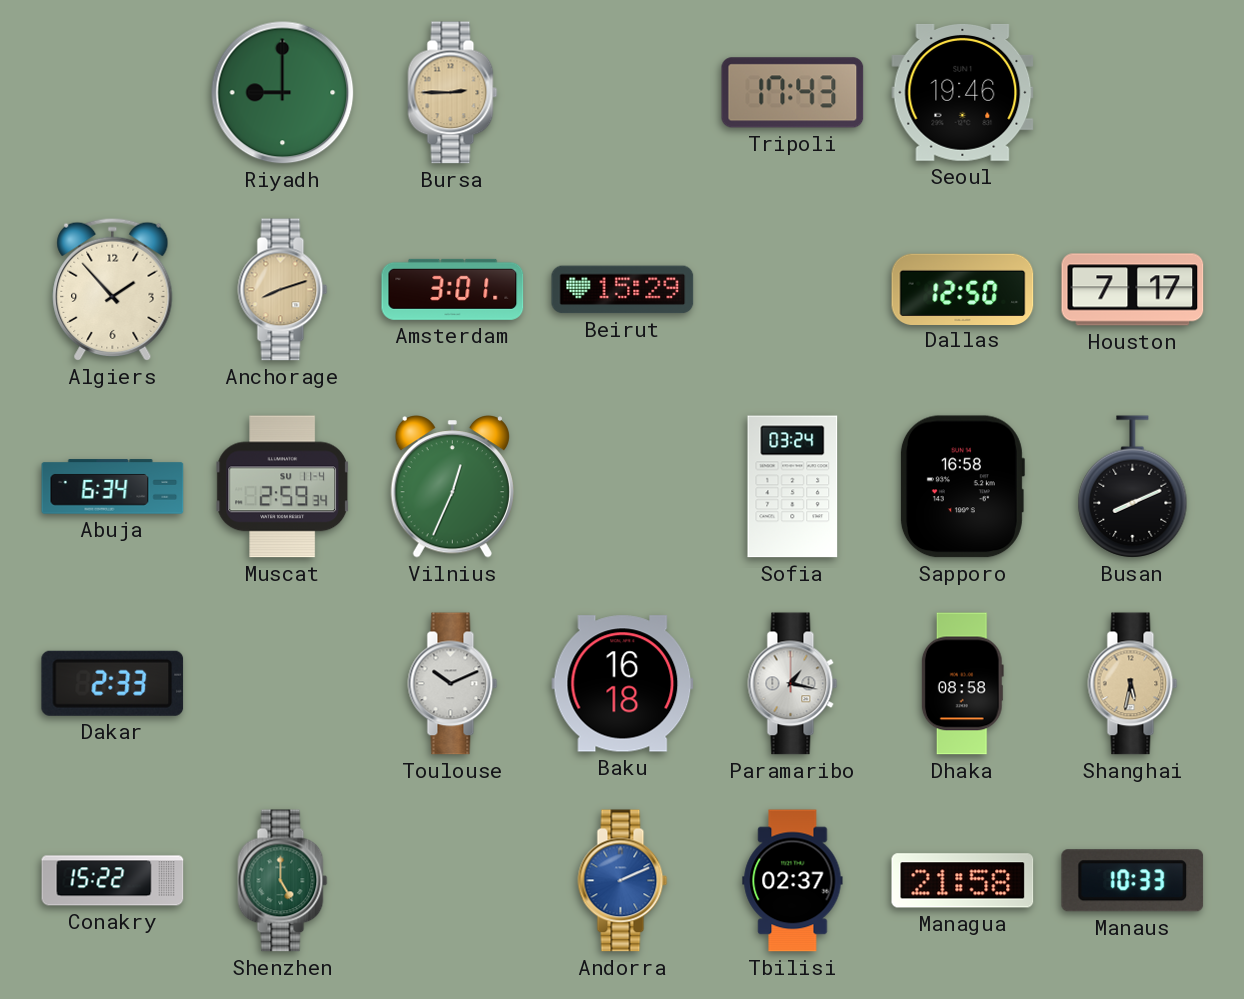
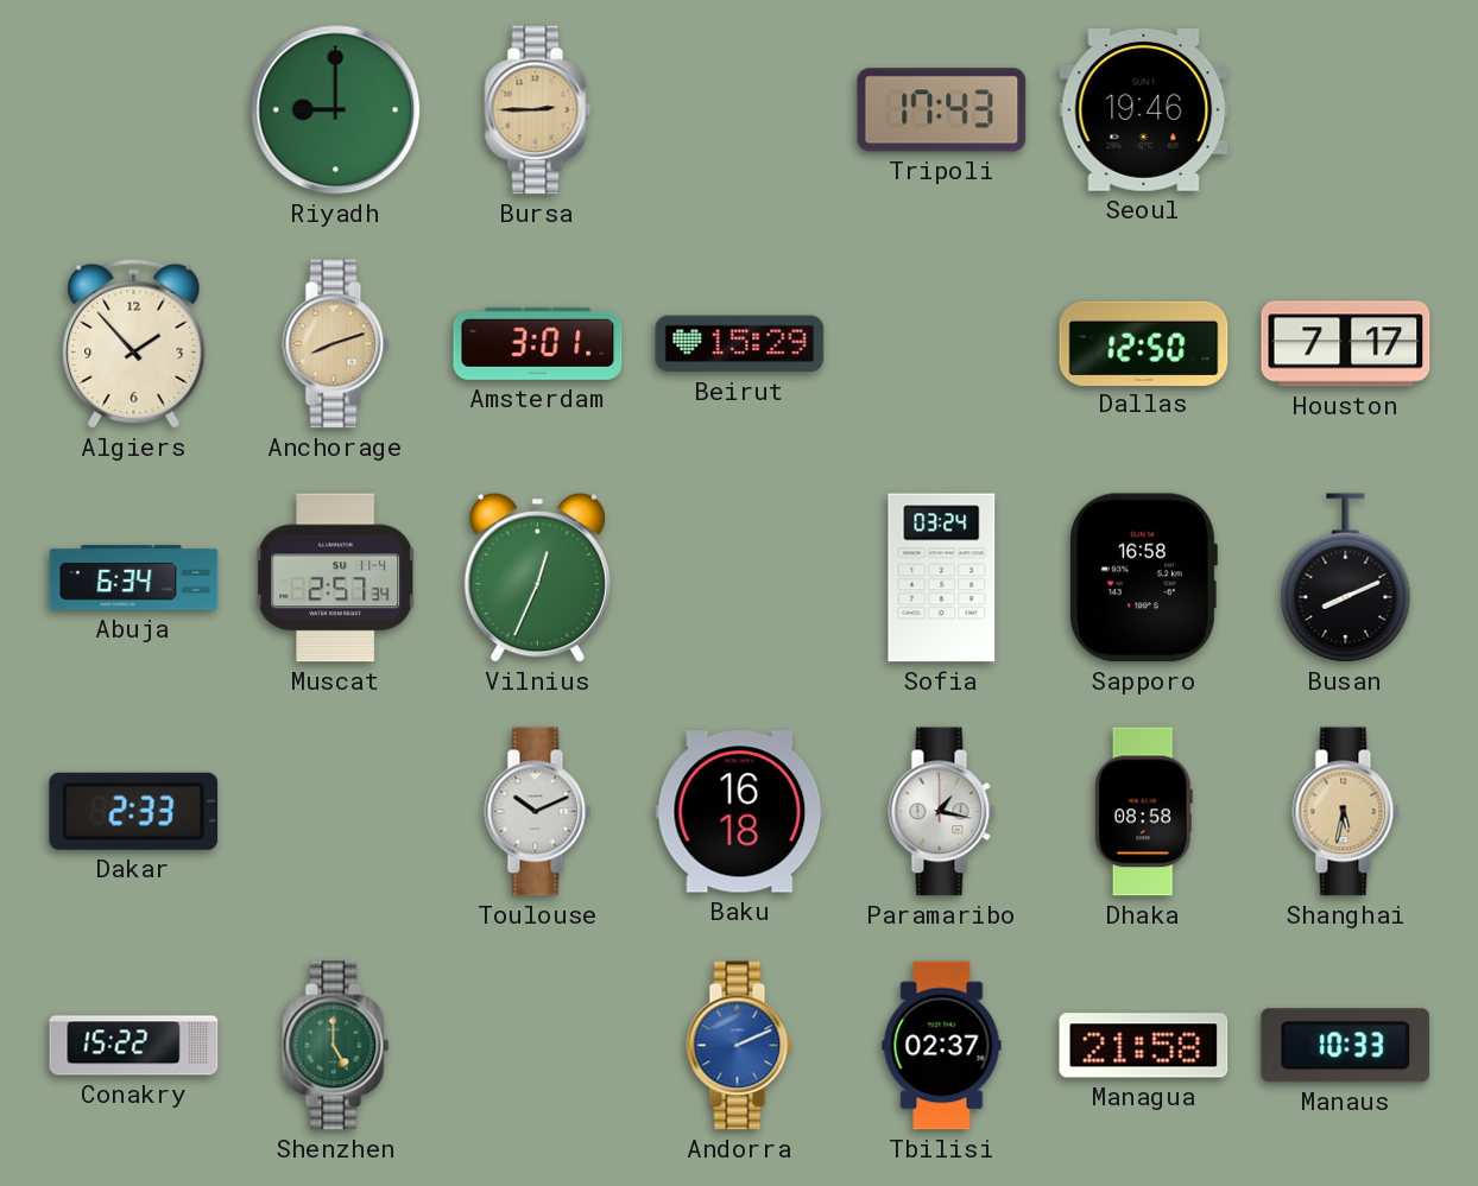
Muscat: 2:59 -> 2:57
